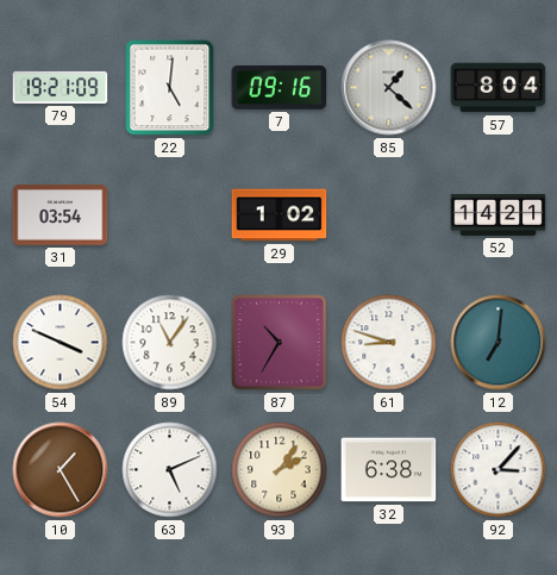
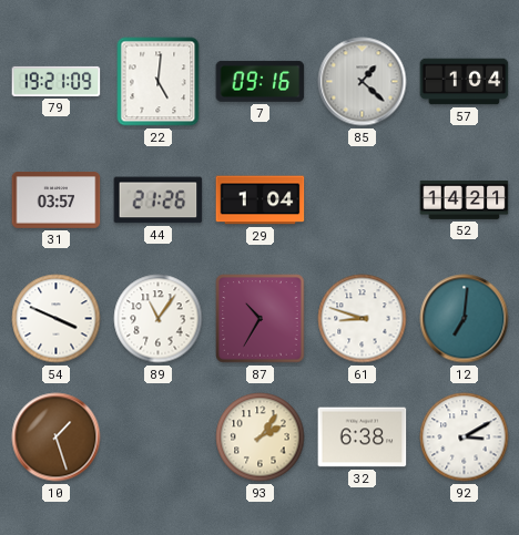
57: 8:04 -> 1:04
31: 03:54 -> 03:57
44: none -> 21:26
29: 1:02 -> 1:04
10: 1:25 -> 1:27
63: 5:11 -> none
92: 3:07 -> 3:10
